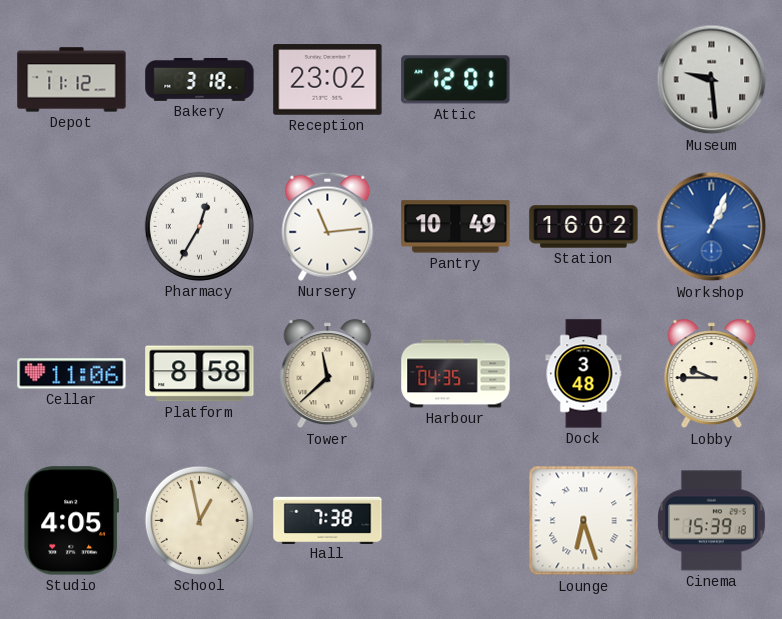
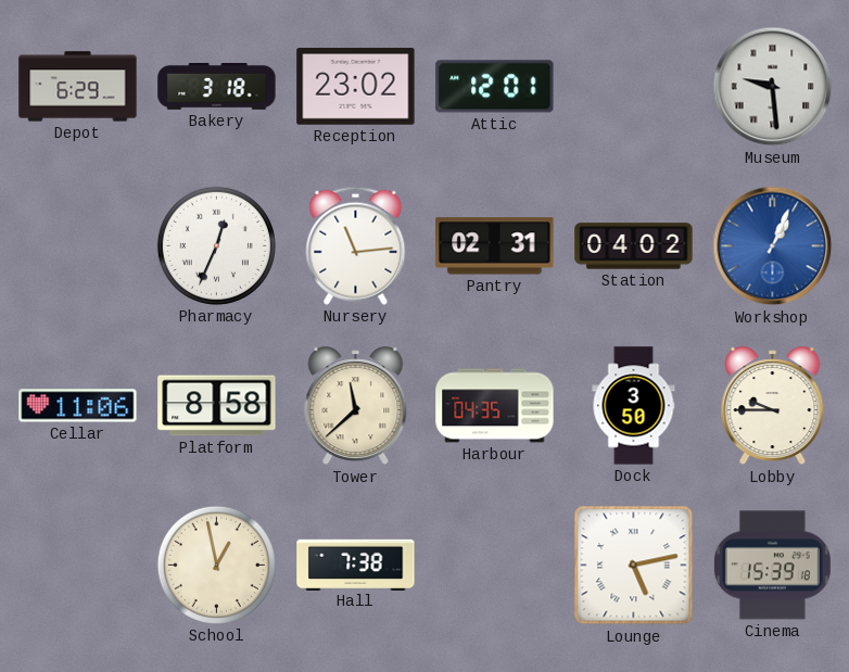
Depot: 11:12 -> 6:29
Pharmacy: 12:35 -> 12:34
Pantry: 10:49 -> 02:31
Station: 16:02 -> 04:02
Dock: 3:48 -> 3:50
Studio: 4:05 -> none
Lounge: 6:27 -> 5:13
